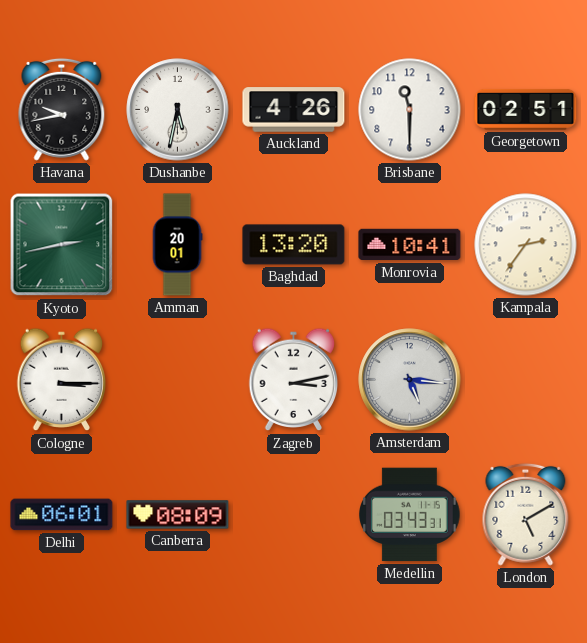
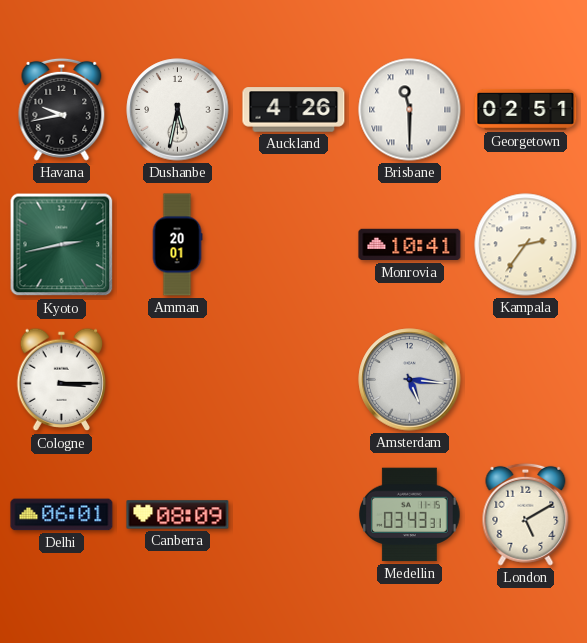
Brisbane numerals: Arabic -> Roman
Baghdad: 13:20 -> none
Zagreb: 3:13 -> none
